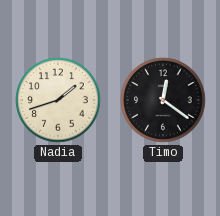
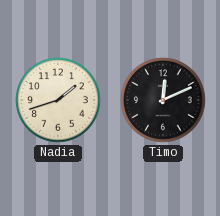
Timo: 12:21 -> 12:11
